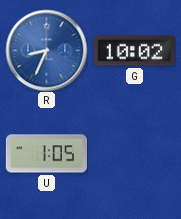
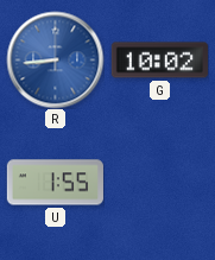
R: 8:34 -> 8:44
U: 1:05 -> 1:55
